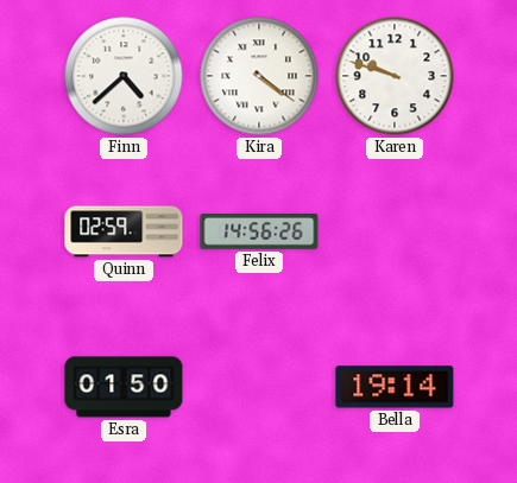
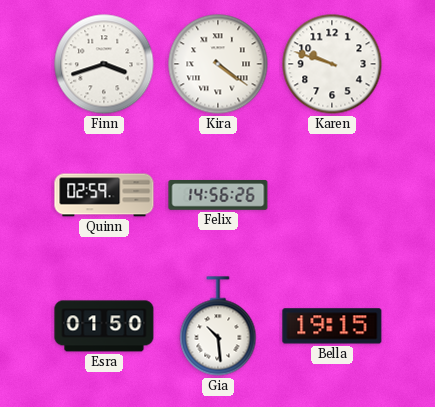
Finn: 4:38 -> 3:42
Gia: none -> 10:29
Bella: 19:14 -> 19:15
